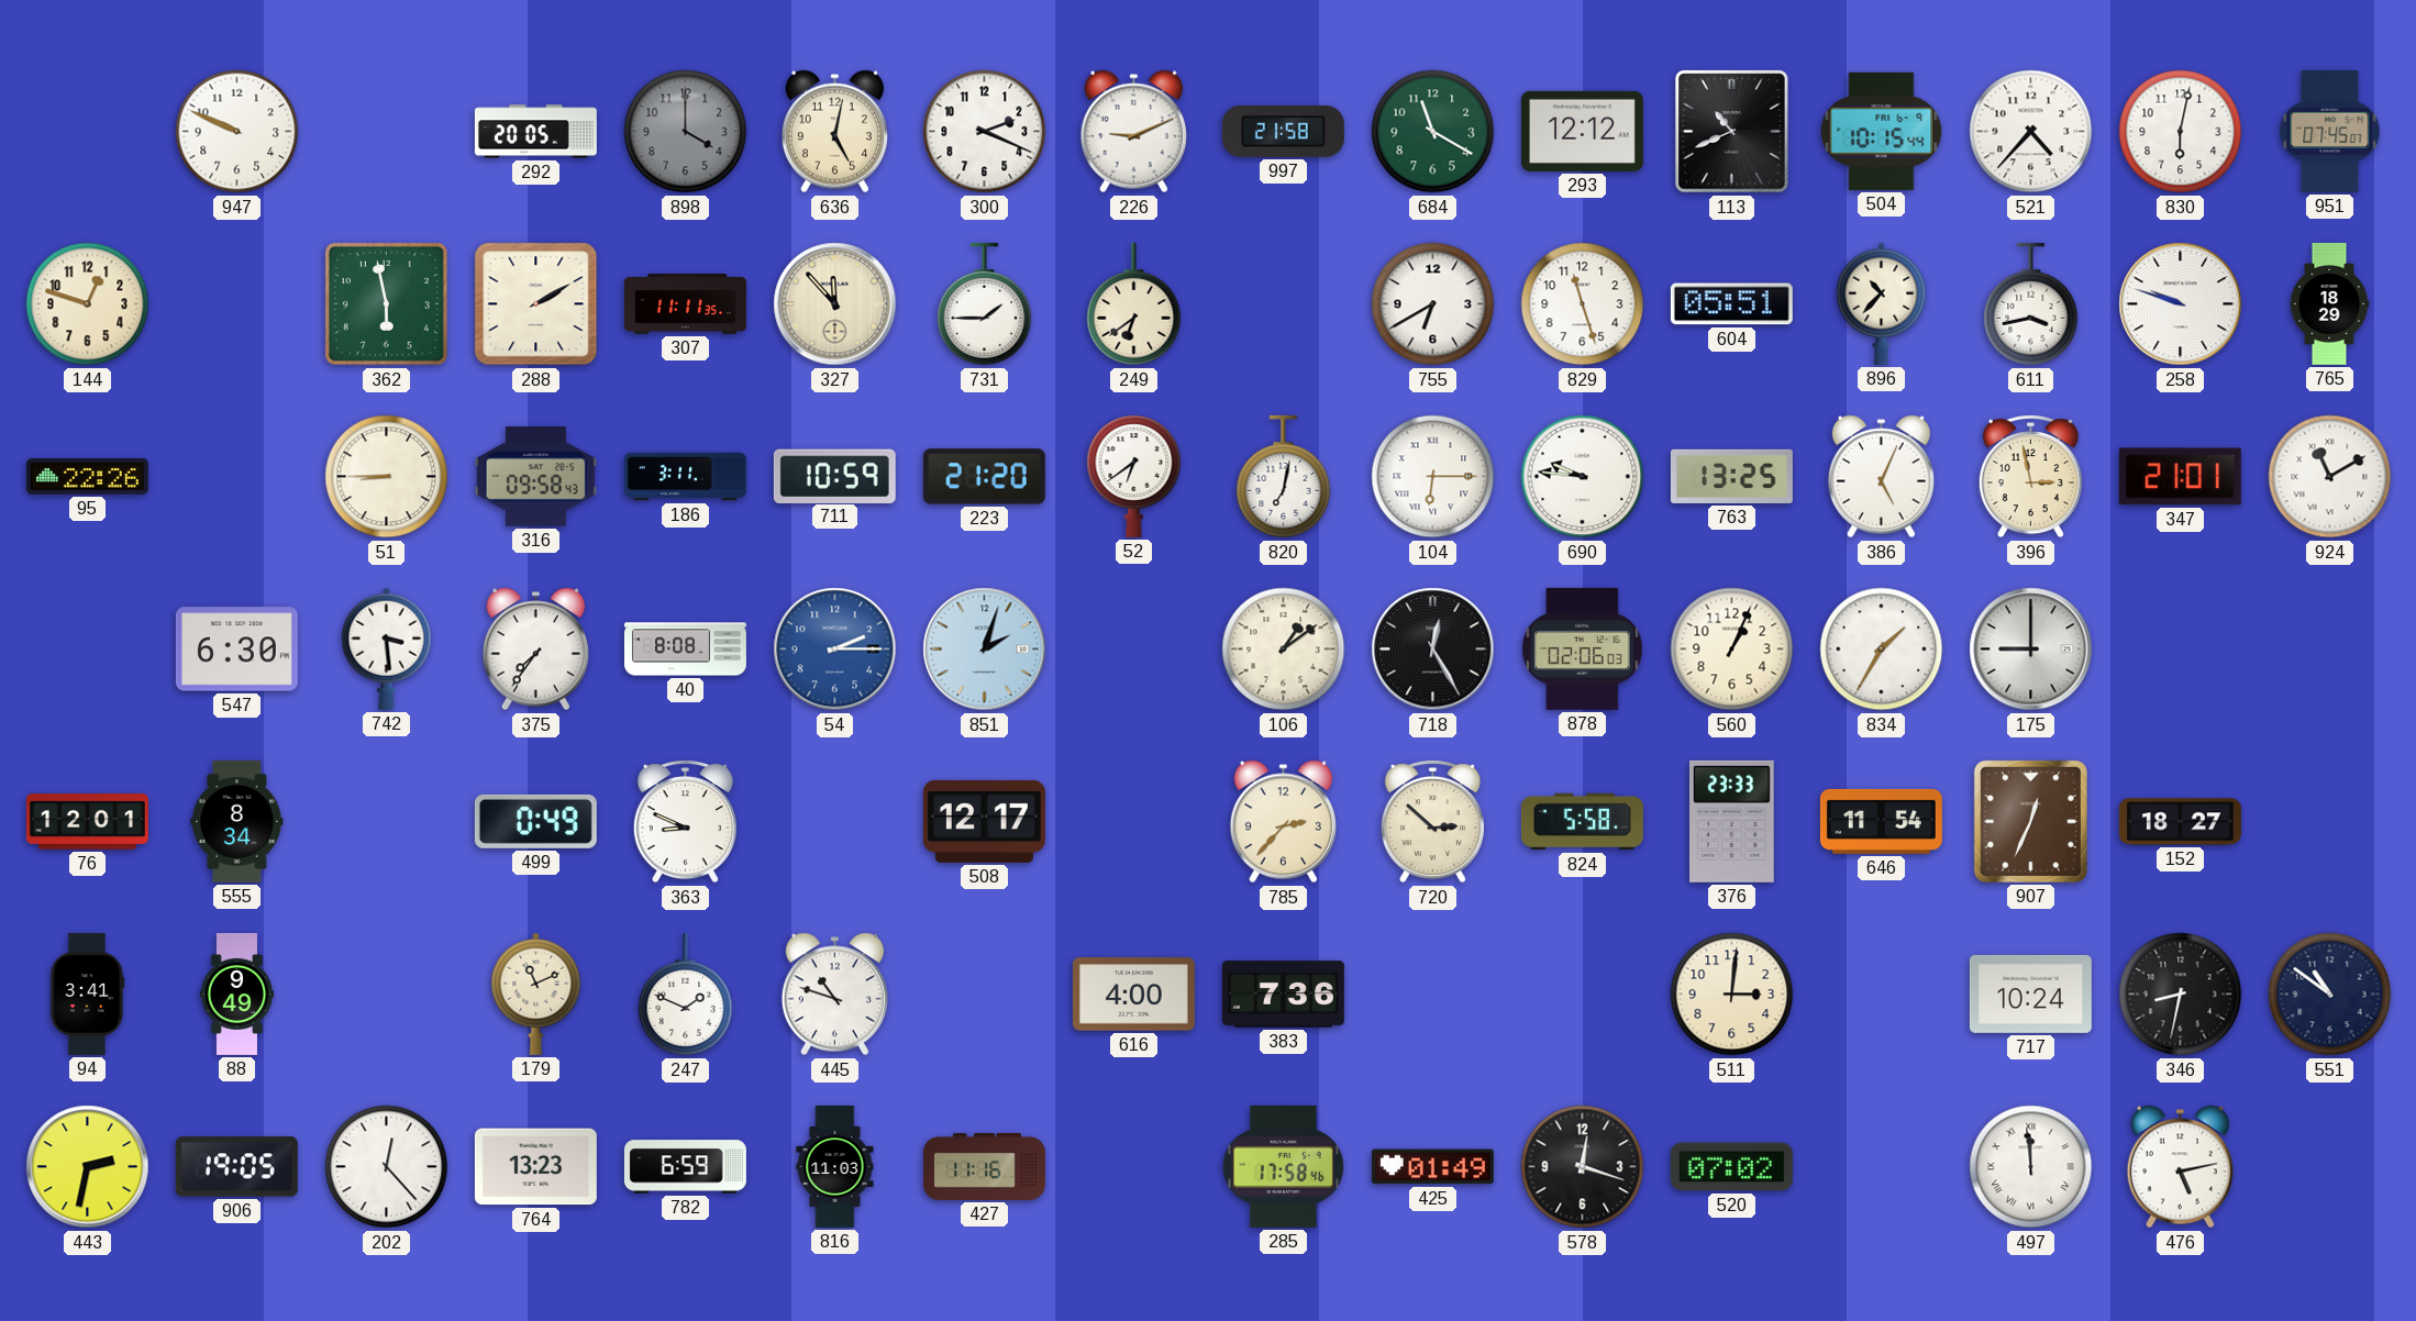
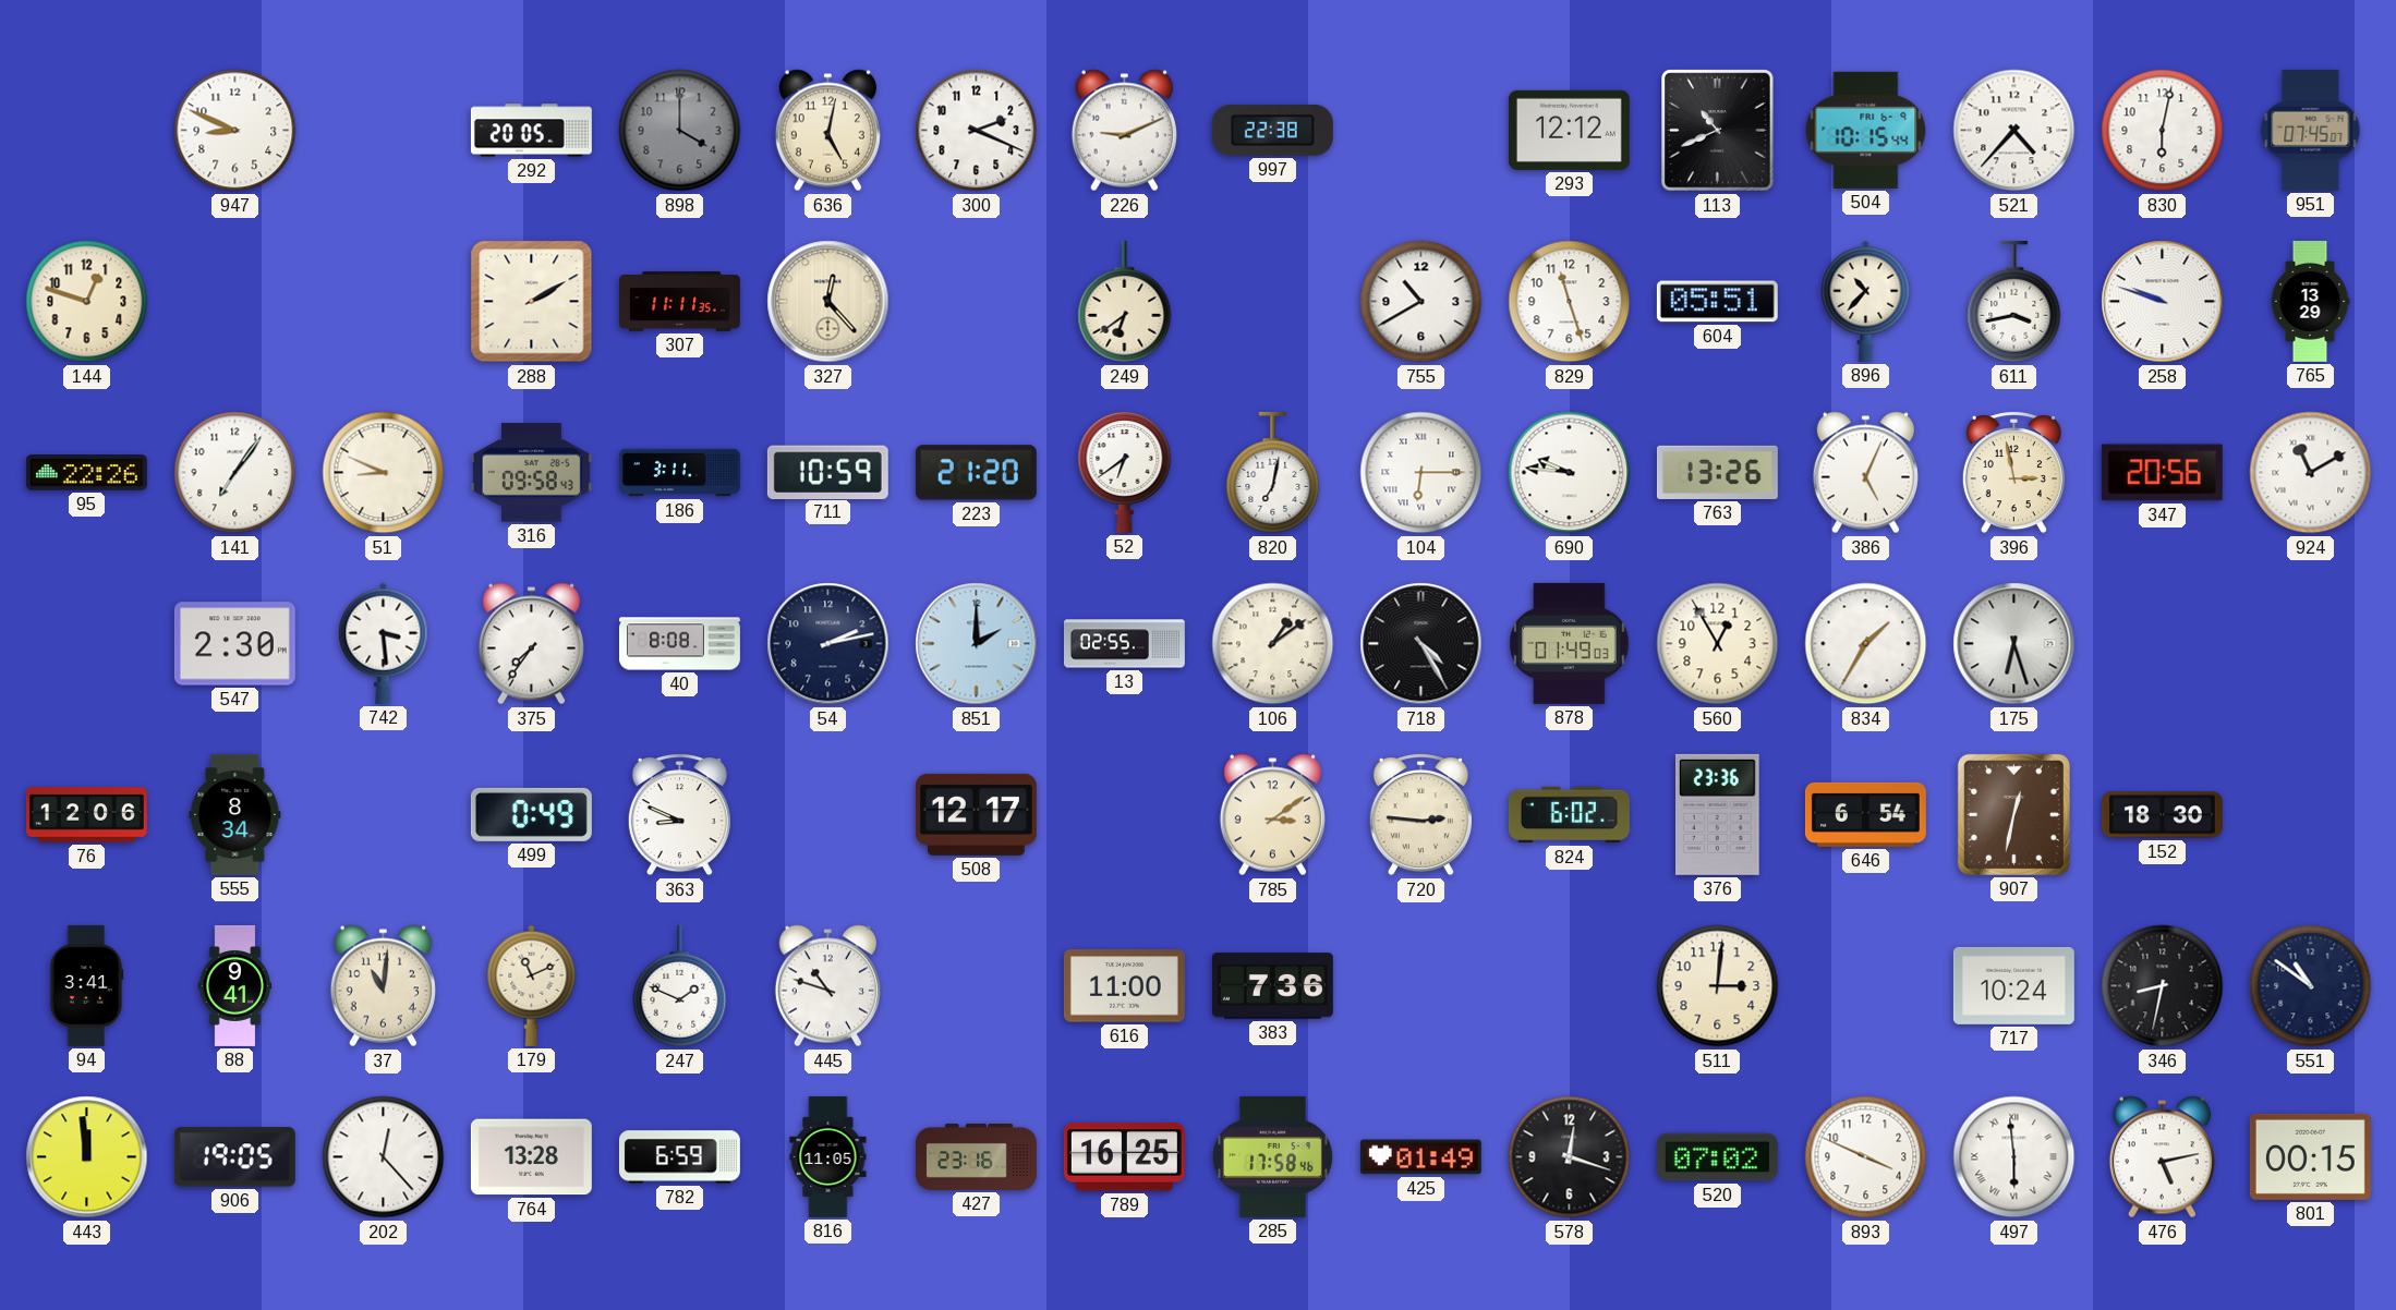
947: 9:49 -> 8:49
997: 21:58 -> 22:38
684: 11:20 -> none
362: 5:58 -> none
327: 11:53 -> 12:23
731: 1:45 -> none
755: 6:40 -> 10:40
765: 18:29 -> 13:29
141: none -> 7:06
51: 8:45 -> 8:49
763: 13:25 -> 13:26
347: 21:01 -> 20:56
547: 6:30 -> 2:30
54: 2:15 -> 2:13
54 dial: blue -> navy
851: 2:03 -> 2:00
13: none -> 02:55
718: 12:25 -> 4:25
878: 02:06 -> 01:49
560: 1:04 -> 12:55
175: 9:00 -> 6:27
76: 12:01 -> 12:06
785: 2:37 -> 3:09
720: 2:52 -> 2:46
824: 5:58 -> 6:02
376: 23:33 -> 23:36
646: 11:54 -> 6:54
907: 12:34 -> 12:32
152: 18:27 -> 18:30
88: 9:49 -> 9:41
37: none -> 11:01
616: 4:00 -> 11:00
443: 2:32 -> 11:59
764: 13:23 -> 13:28
816: 11:03 -> 11:05
427: 11:16 -> 23:16
789: none -> 16:25
893: none -> 3:49
497: 11:59 -> 5:59
801: none -> 00:15
